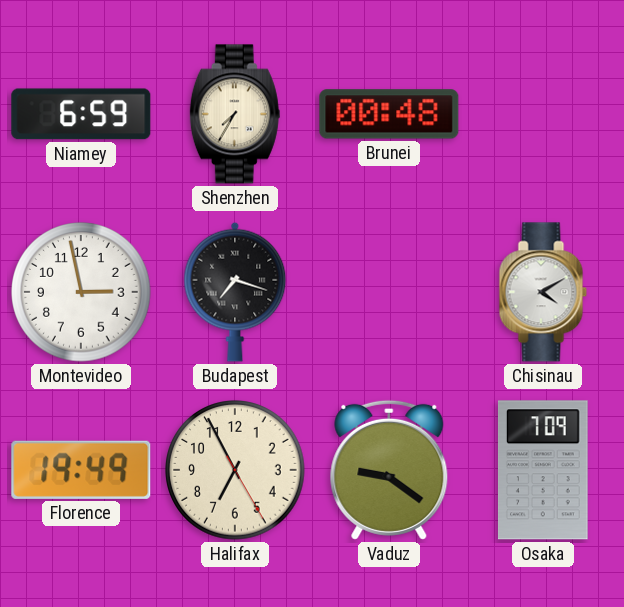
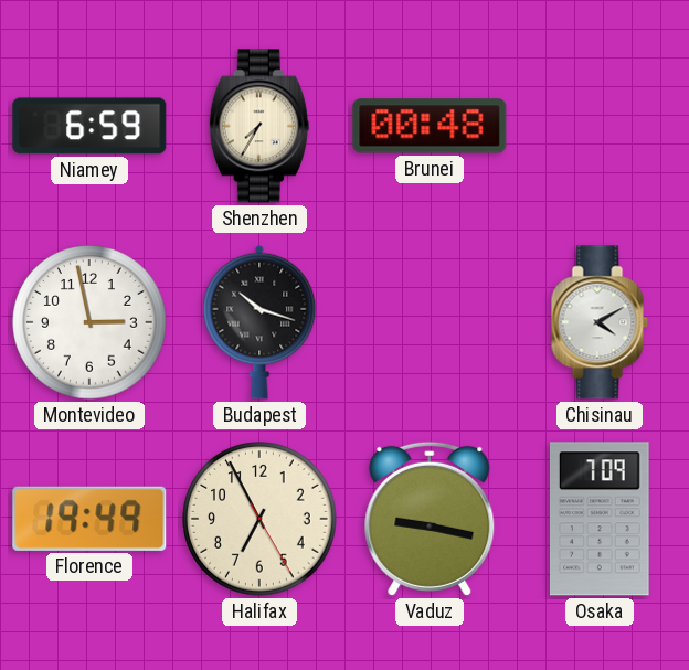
Budapest: 7:18 -> 10:18
Vaduz: 9:21 -> 9:17
